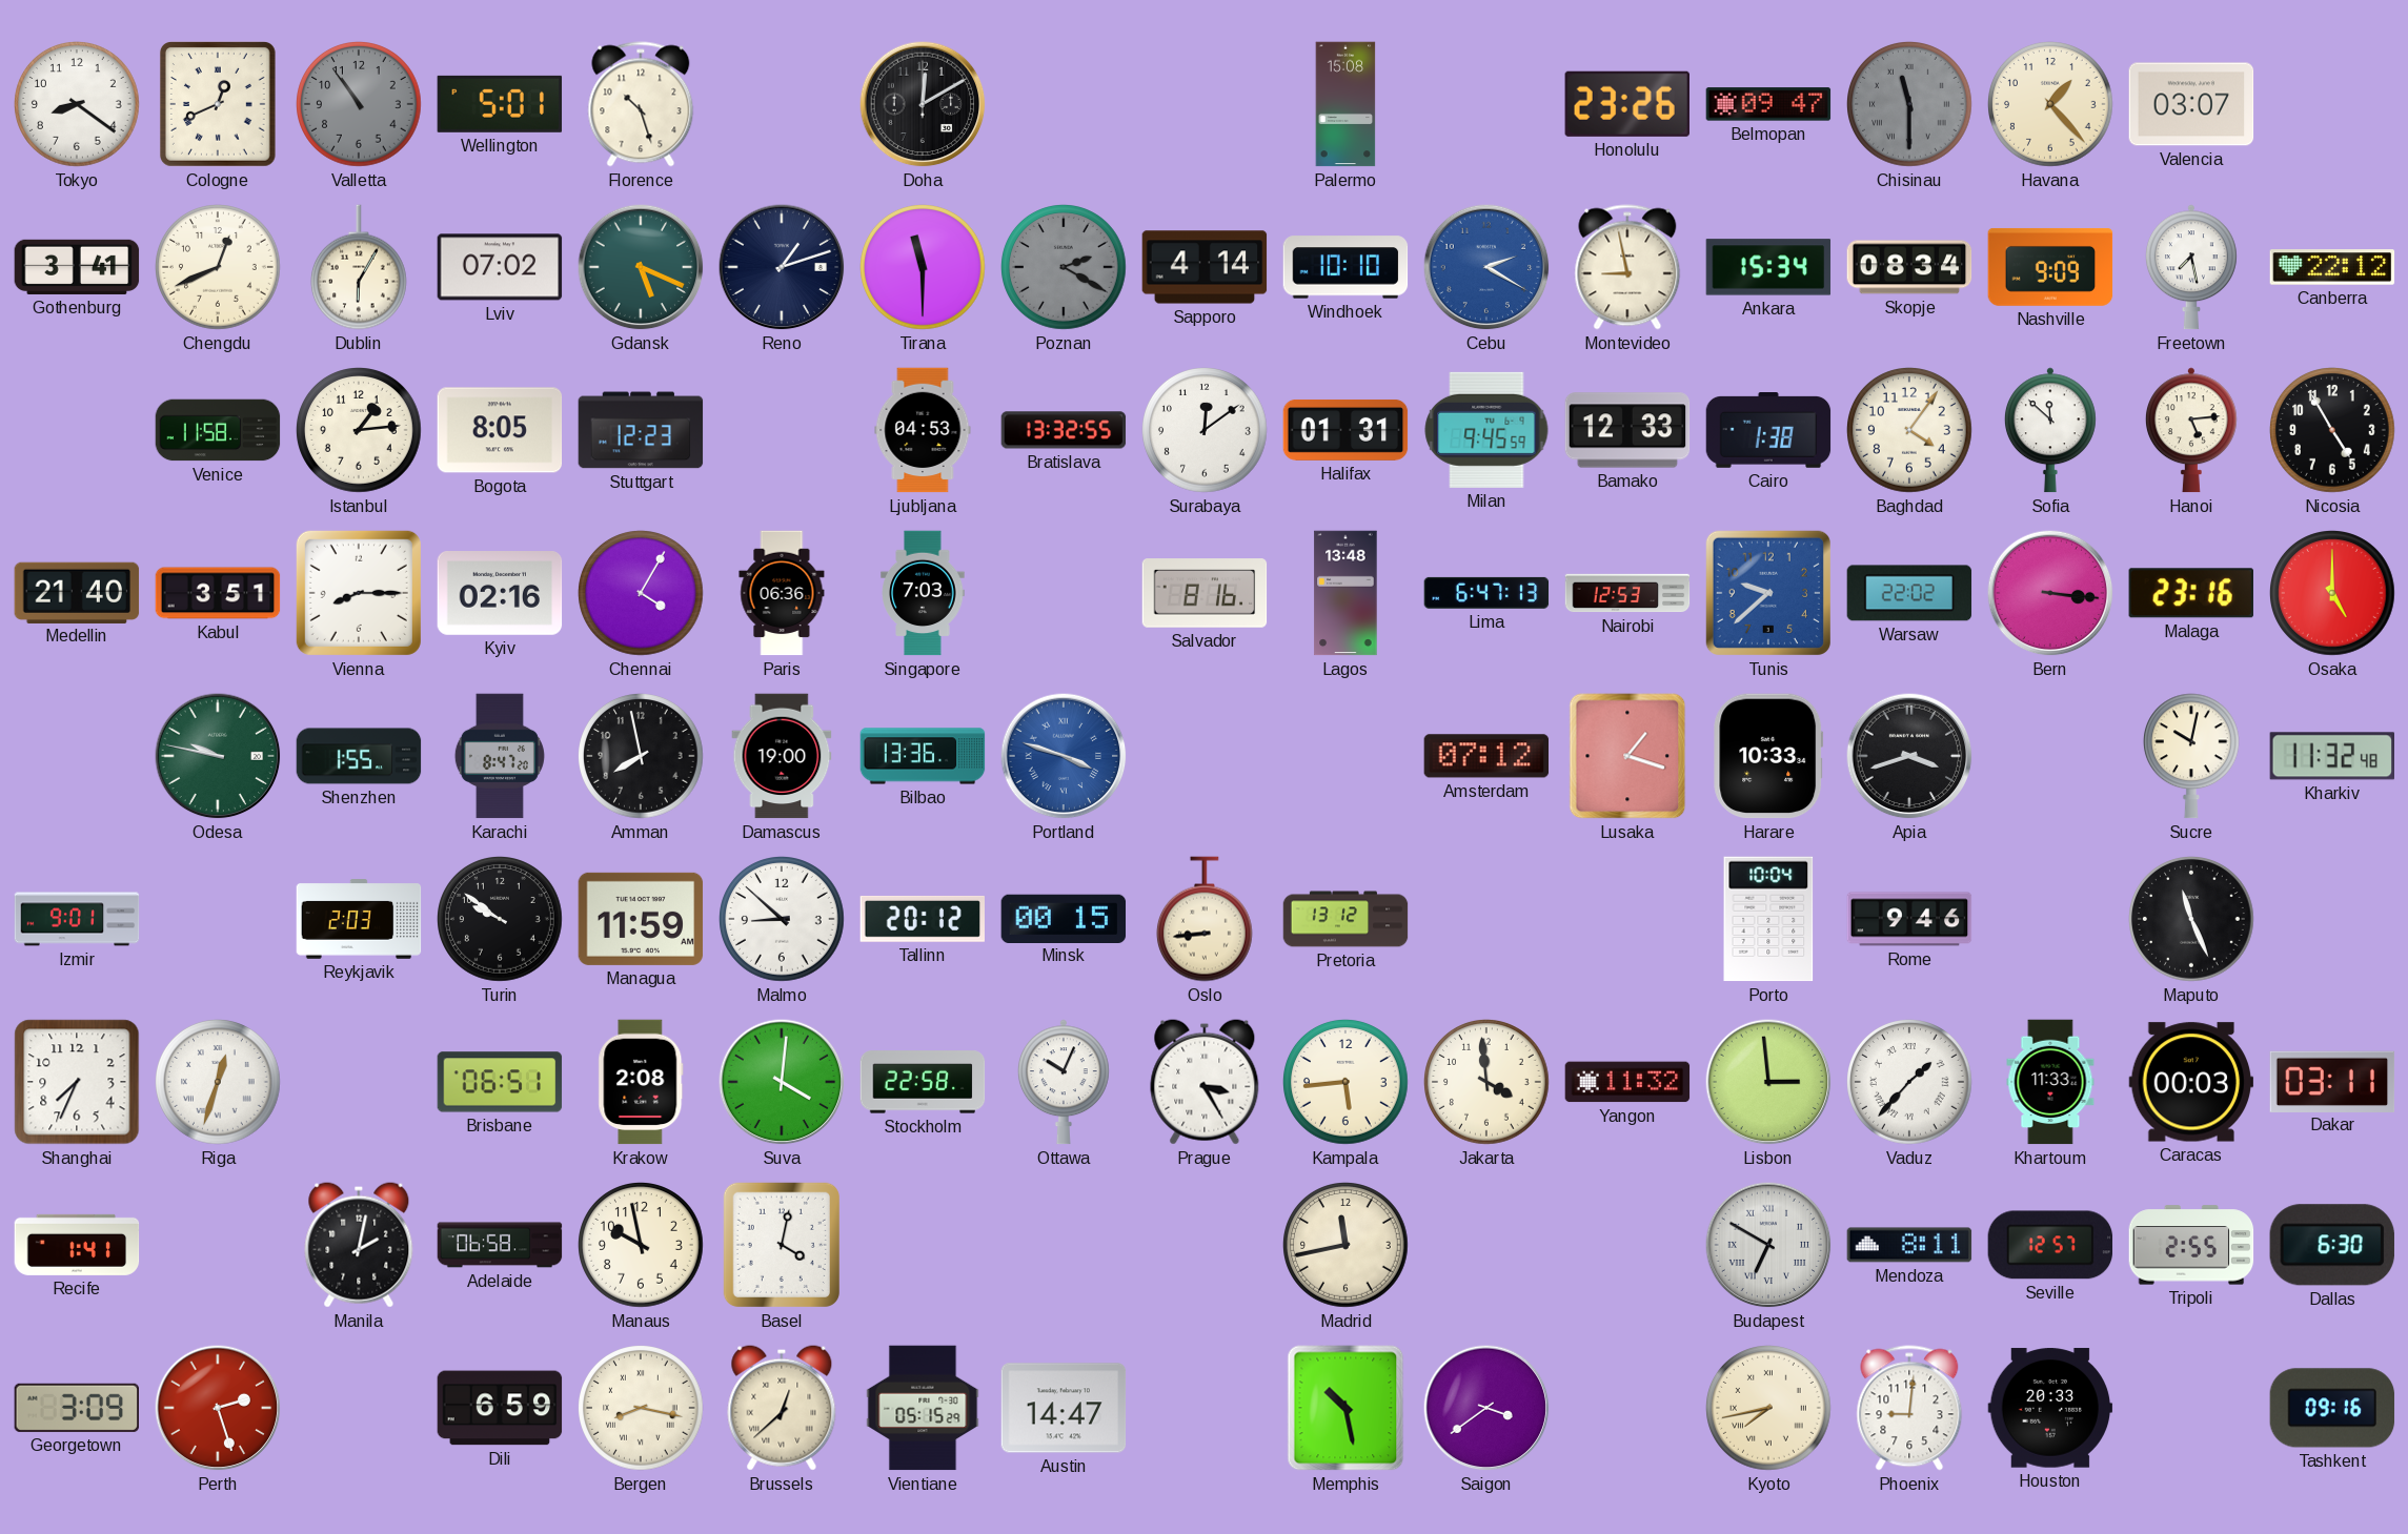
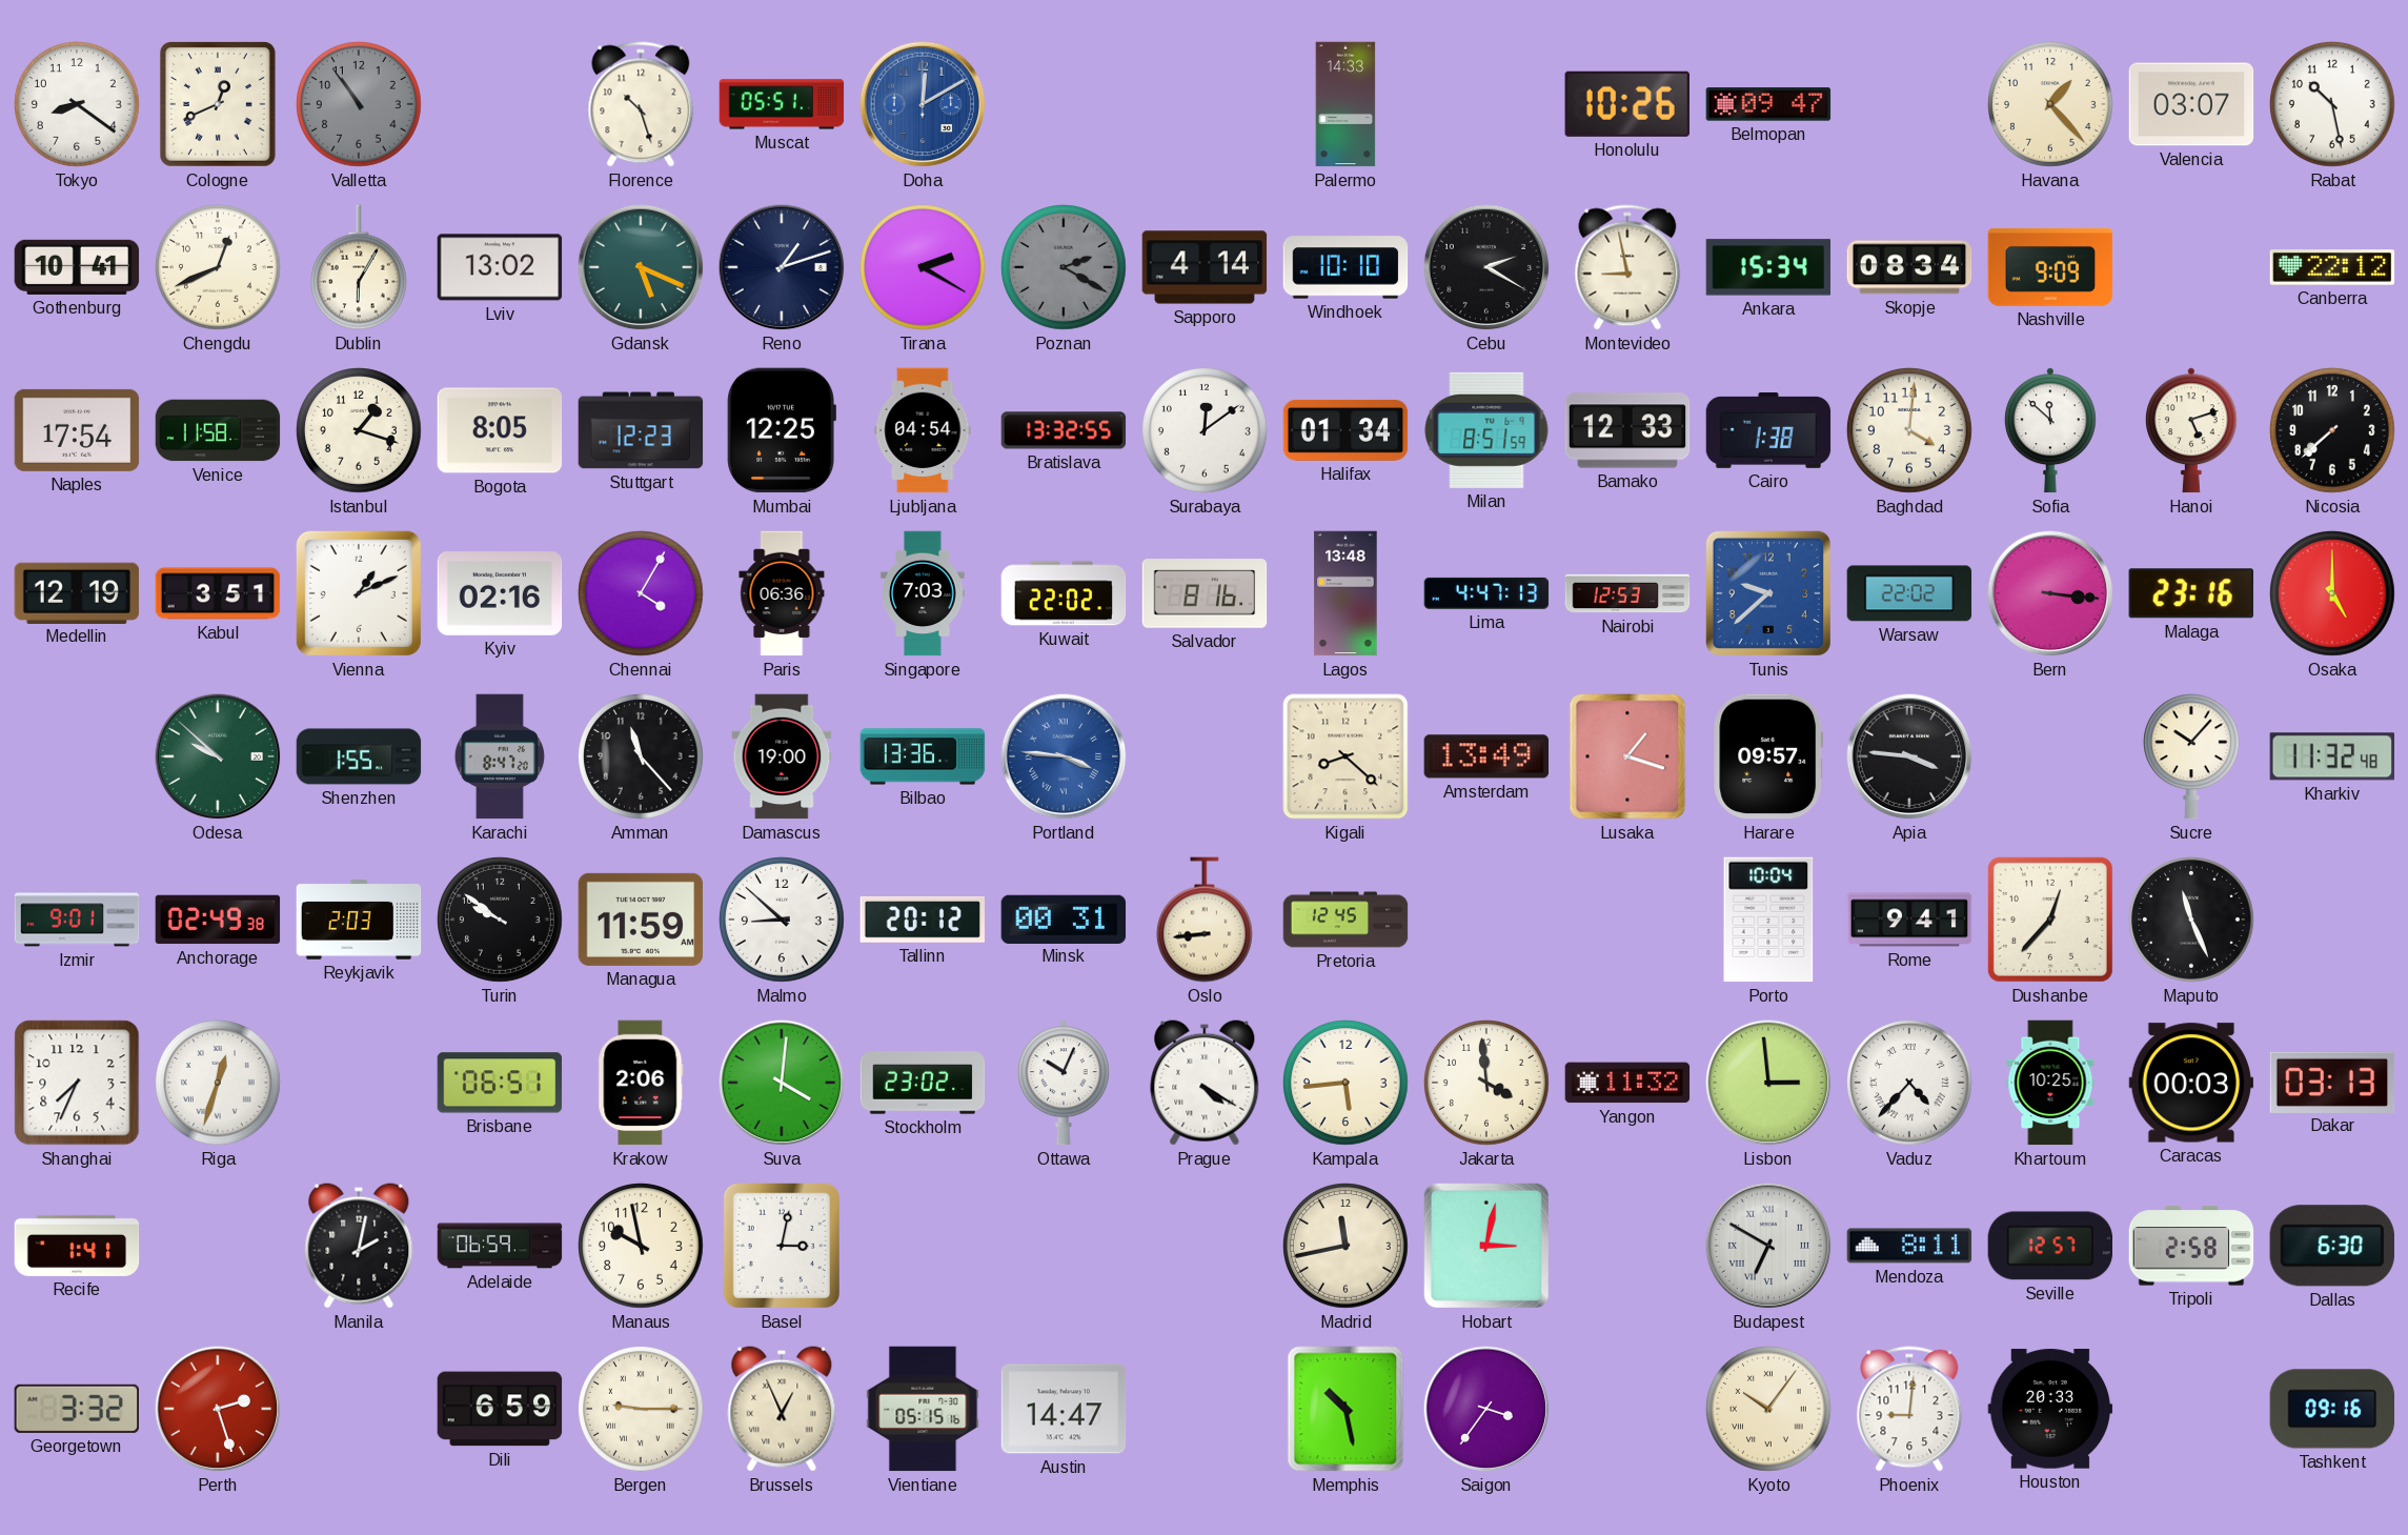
Wellington: 5:01 -> none
Muscat: none -> 05:51
Doha dial: black -> blue
Palermo: 15:08 -> 14:33
Honolulu: 23:26 -> 10:26
Chisinau: 11:30 -> none
Rabat: none -> 10:28
Gothenburg: 3:41 -> 10:41
Lviv: 07:02 -> 13:02
Tirana: 11:30 -> 2:20
Cebu dial: blue -> black
Freetown: 7:28 -> none
Naples: none -> 17:54
Istanbul: 1:14 -> 1:18
Mumbai: none -> 12:25
Ljubljana: 04:53 -> 04:54
Halifax: 01:31 -> 01:34
Milan: 9:45 -> 8:51
Baghdad: 4:06 -> 4:01
Hanoi: 5:14 -> 5:12
Nicosia: 4:55 -> 7:38
Medellin: 21:40 -> 12:19
Vienna: 8:15 -> 1:11
Kuwait: none -> 22:02
Lima: 6:47 -> 4:47
Odesa: 9:47 -> 9:52
Amman: 7:58 -> 11:23
Portland: 3:48 -> 3:46
Kigali: none -> 8:22
Amsterdam: 07:12 -> 13:49
Harare: 10:33 -> 09:57
Apia: 3:42 -> 3:46
Sucre: 10:02 -> 10:07
Anchorage: none -> 02:49
Minsk: 00:15 -> 00:31
Pretoria: 13:12 -> 12:45
Rome: 9:46 -> 9:41
Dushanbe: none -> 12:37
Krakow: 2:08 -> 2:06
Stockholm: 22:58 -> 23:02
Prague: 3:25 -> 4:20
Vaduz: 1:37 -> 4:37
Khartoum: 11:33 -> 10:25
Dakar: 03:11 -> 03:13
Adelaide: 06:58 -> 06:59
Basel: 4:02 -> 3:02
Hobart: none -> 3:02
Tripoli: 2:55 -> 2:58
Georgetown: 3:09 -> 3:32
Bergen: 8:17 -> 9:15
Brussels: 12:38 -> 12:56
Vientiane: 05:15:29 -> 05:15:16
Saigon: 3:39 -> 3:36
Kyoto: 7:43 -> 10:06
